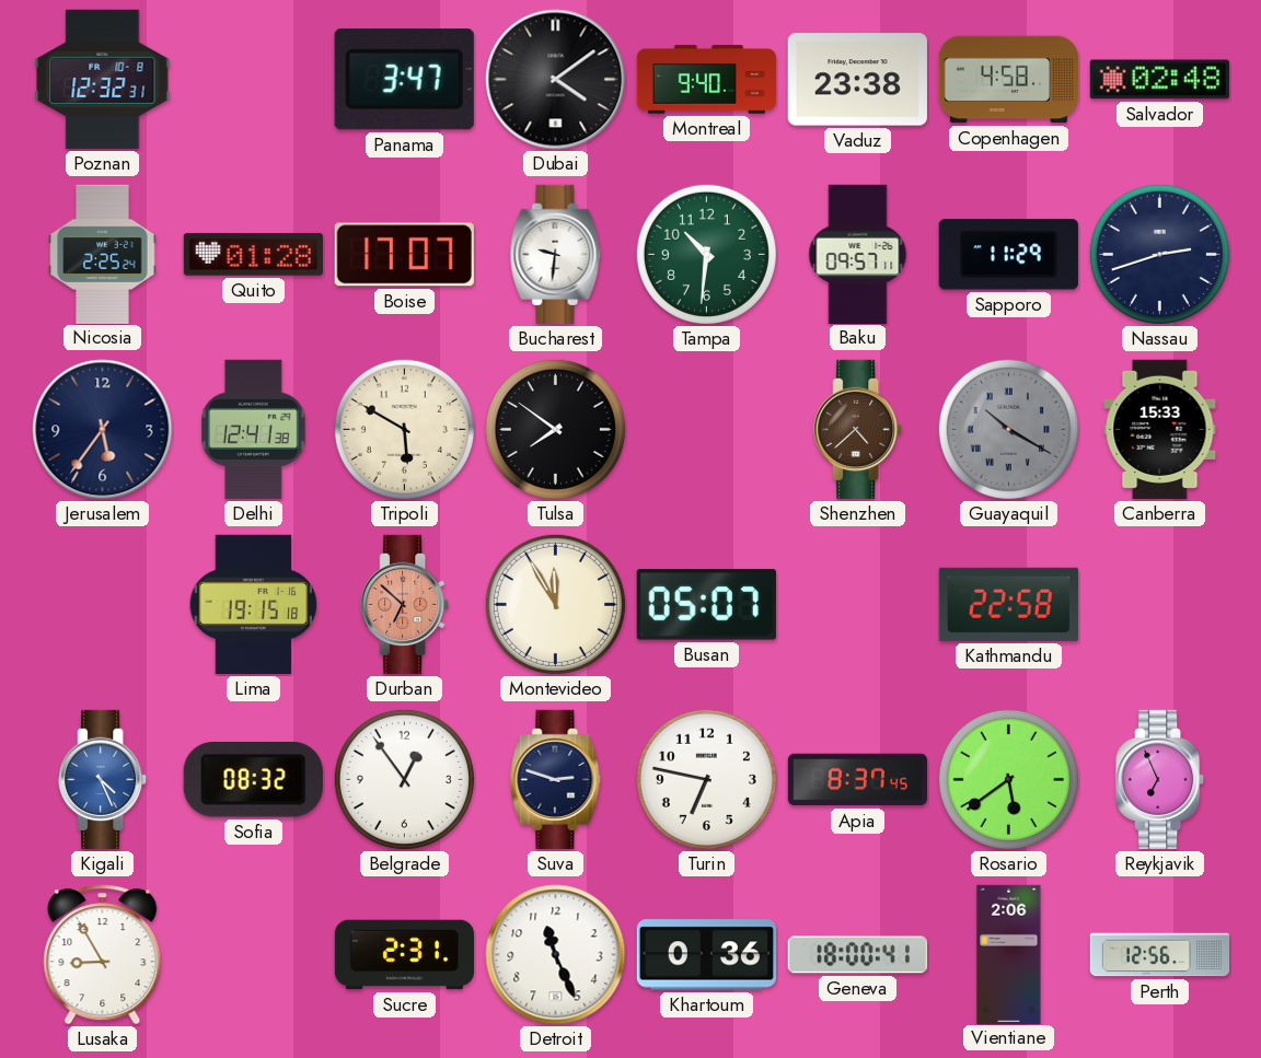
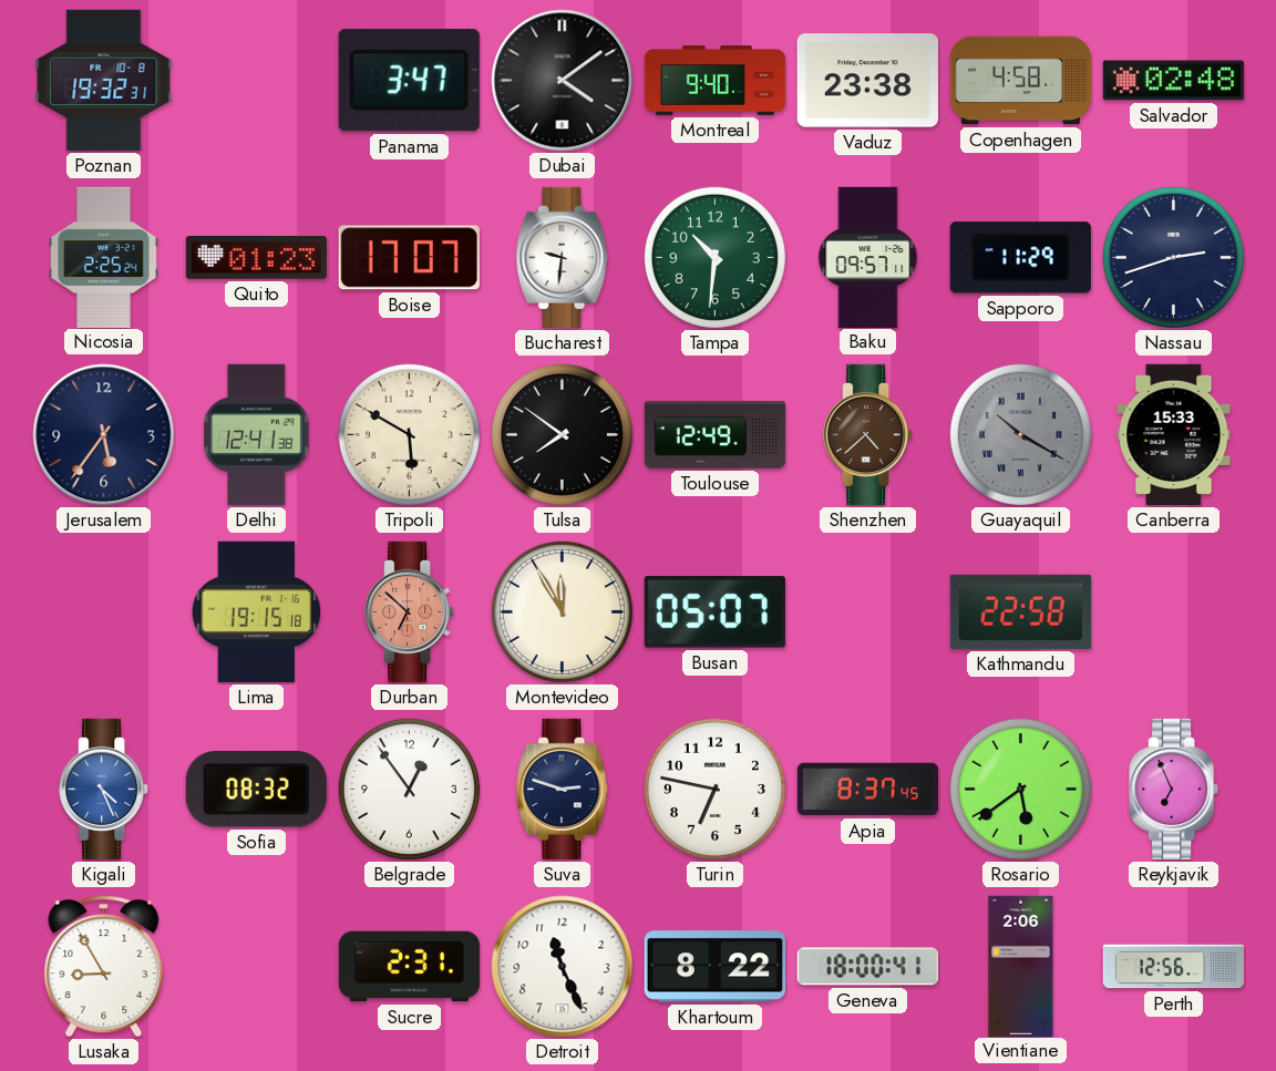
Poznan: 12:32 -> 19:32
Quito: 01:28 -> 01:23
Toulouse: none -> 12:49
Khartoum: 0:36 -> 8:22
